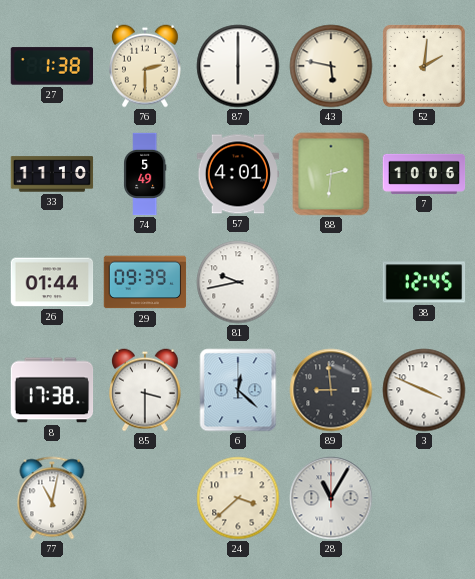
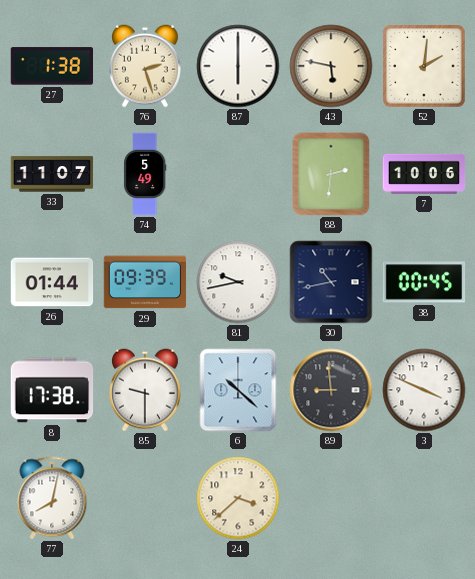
76: 2:30 -> 2:27
33: 11:10 -> 11:07
57: 4:01 -> none
30: none -> 10:43
38: 12:45 -> 00:45
85: 3:30 -> 9:30
6: 12:22 -> 10:22
77: 11:02 -> 8:02
28: 11:05 -> none
